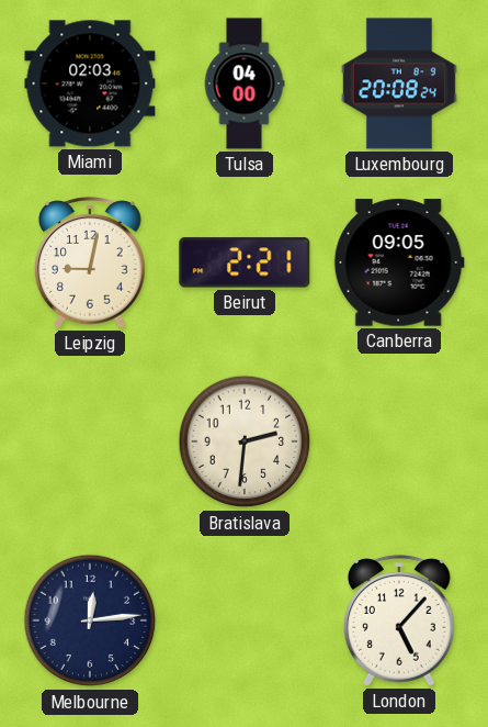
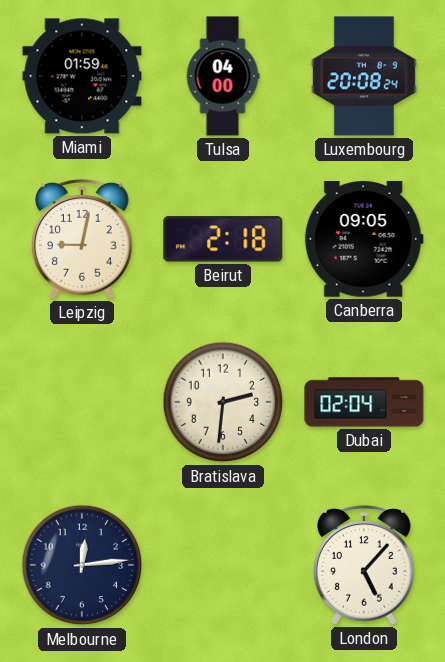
Miami: 02:03 -> 01:59
Beirut: 2:21 -> 2:18
Dubai: none -> 02:04
